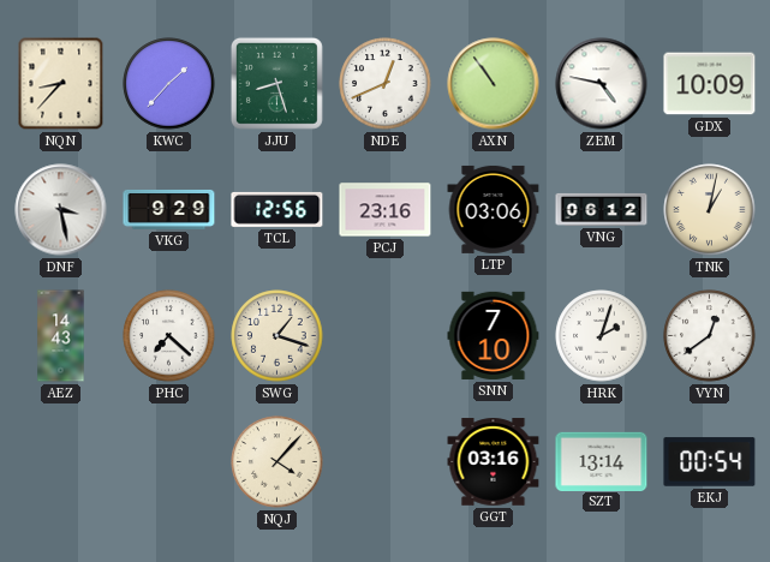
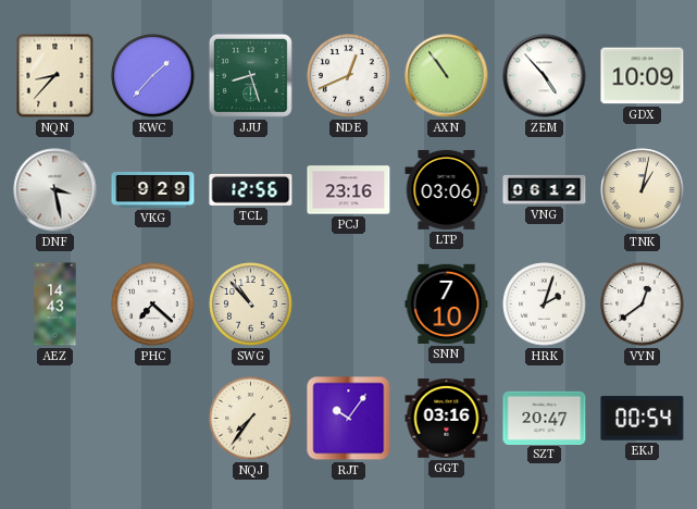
ZEM: 4:47 -> 4:53
SWG: 1:18 -> 10:53
NQJ: 4:07 -> 7:36
RJT: none -> 10:06
SZT: 13:14 -> 20:47
